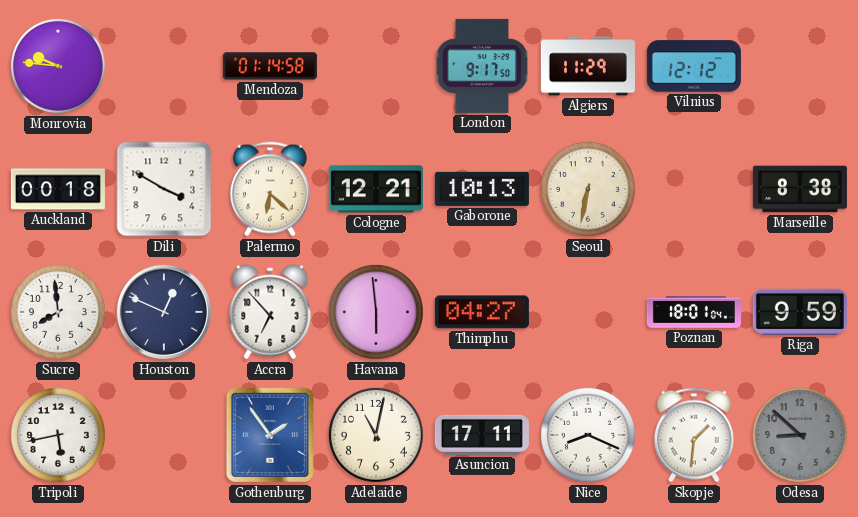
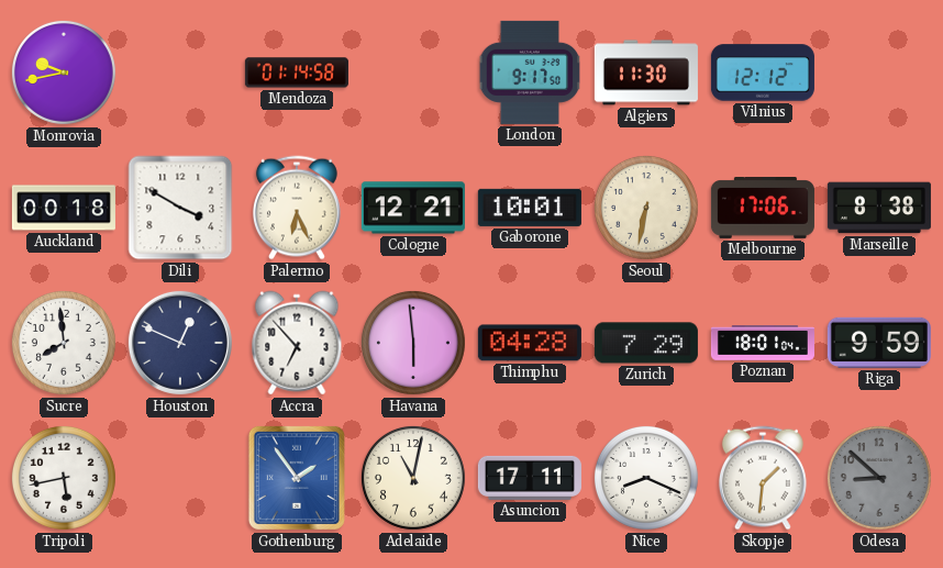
Monrovia: 9:46 -> 9:43
Algiers: 11:29 -> 11:30
Palermo: 6:22 -> 6:26
Gaborone: 10:13 -> 10:01
Melbourne: none -> 17:06
Thimphu: 04:27 -> 04:28
Zurich: none -> 7:29
